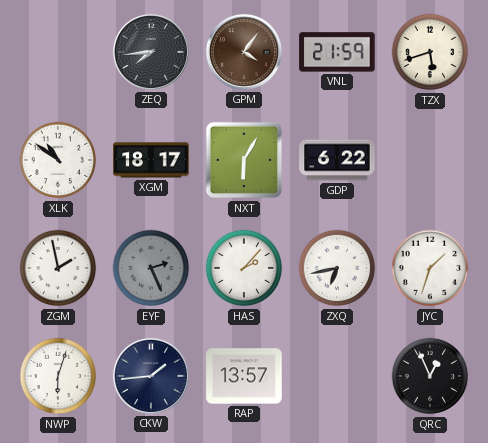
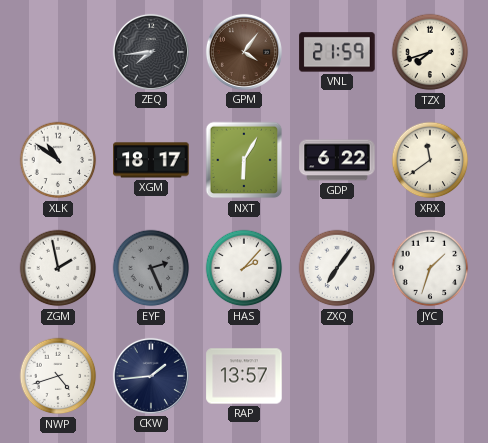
TZX: 5:42 -> 7:42
XRX: none -> 11:39
ZXQ: 6:43 -> 7:06
NWP: 6:03 -> 4:42
QRC: 12:56 -> none
